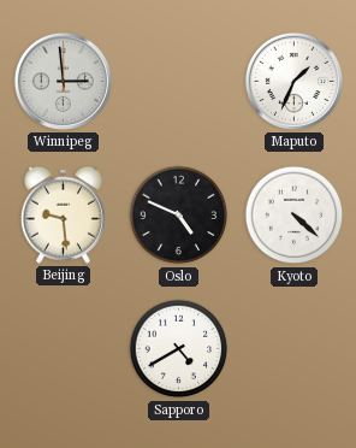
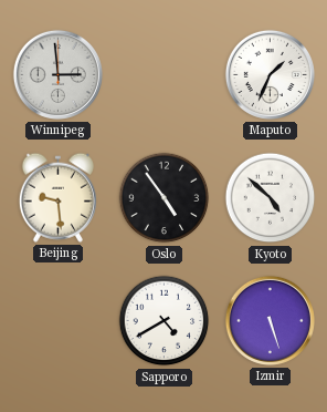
Oslo: 4:49 -> 4:54
Kyoto: 4:22 -> 4:52
Izmir: none -> 5:27
